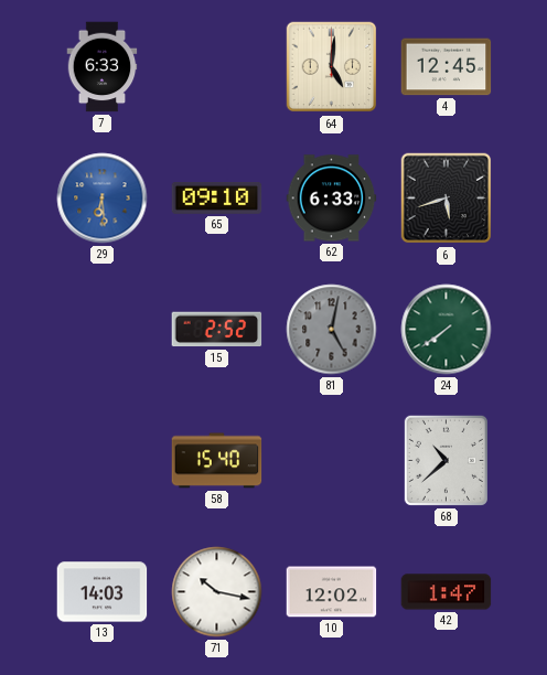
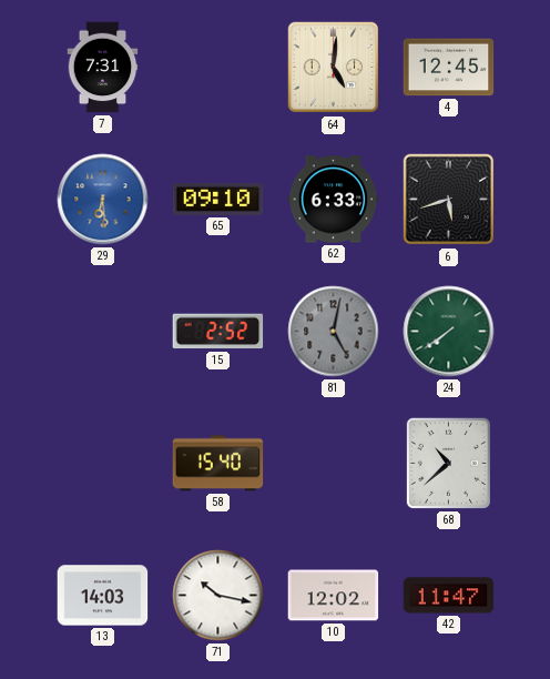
7: 6:33 -> 7:31
42: 1:47 -> 11:47
